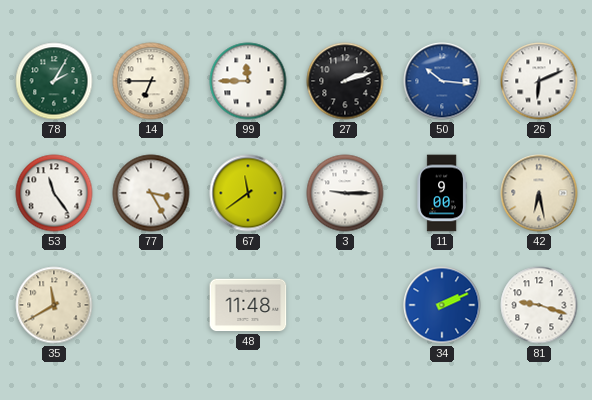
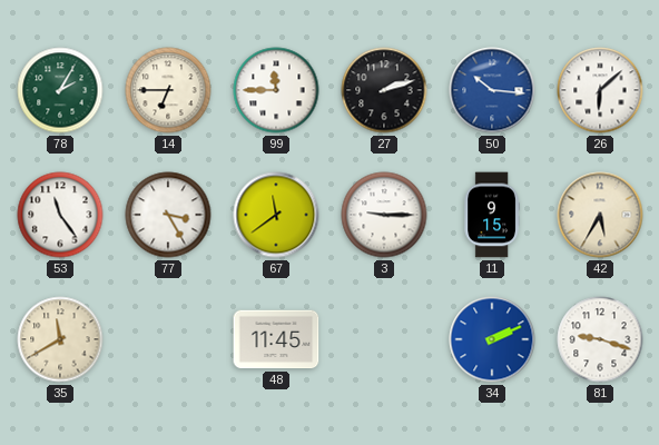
26: 6:11 -> 6:08
11: 9:00 -> 9:15
42: 6:28 -> 5:35
48: 11:48 -> 11:45
